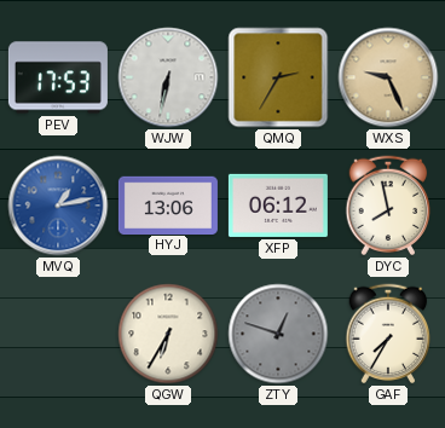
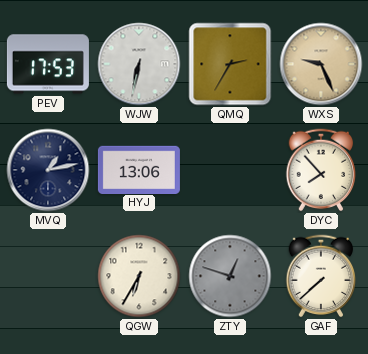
MVQ dial: blue -> navy
XFP: 06:12 -> none
DYC: 7:58 -> 7:53
GAF: 7:35 -> 7:38
